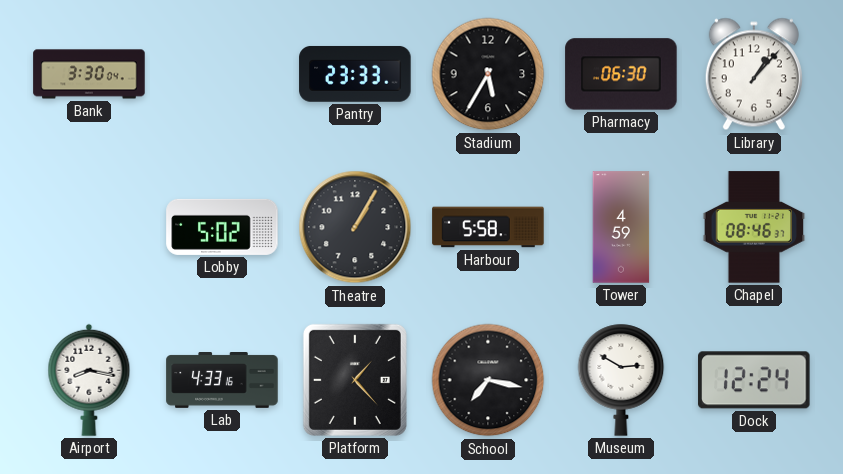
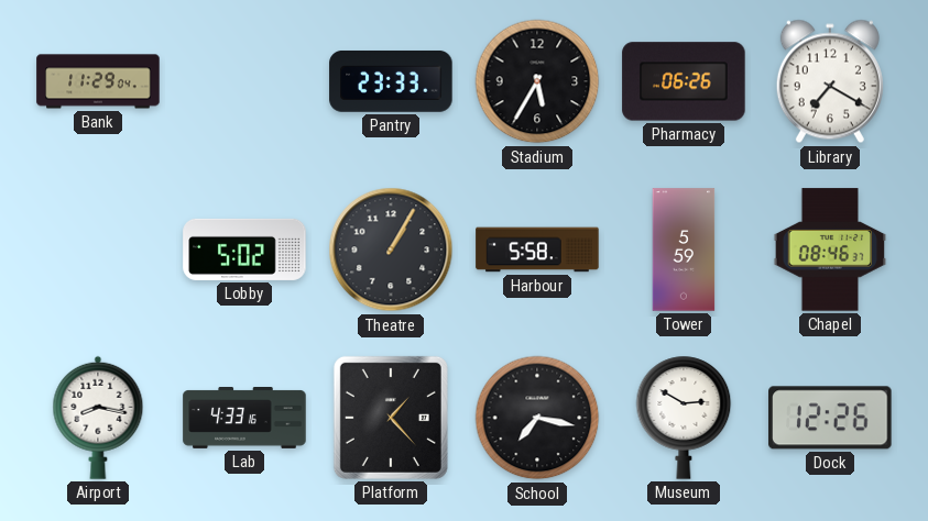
Bank: 3:30 -> 11:29
Pharmacy: 06:30 -> 06:26
Library: 1:07 -> 7:20
Tower: 4:59 -> 5:59
Dock: 12:24 -> 12:26
